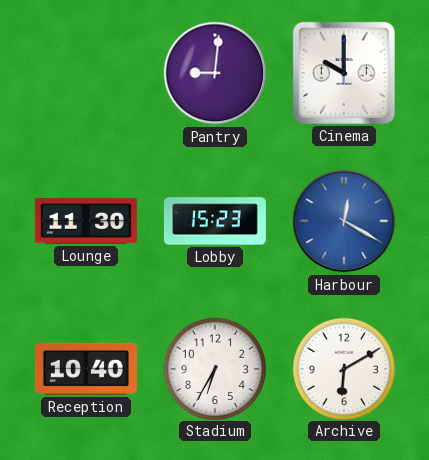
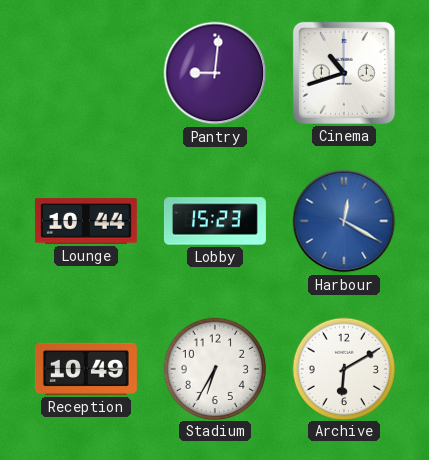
Cinema: 10:00 -> 10:42
Lounge: 11:30 -> 10:44
Reception: 10:40 -> 10:49
